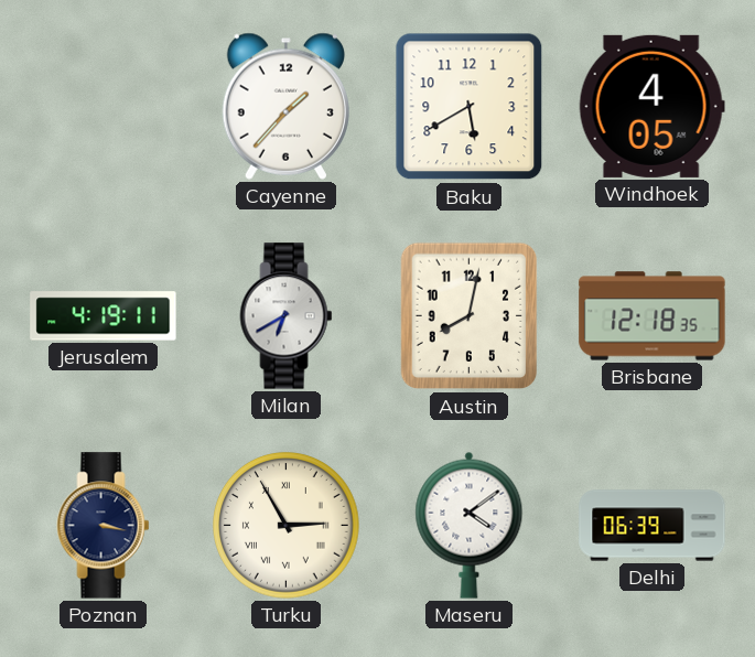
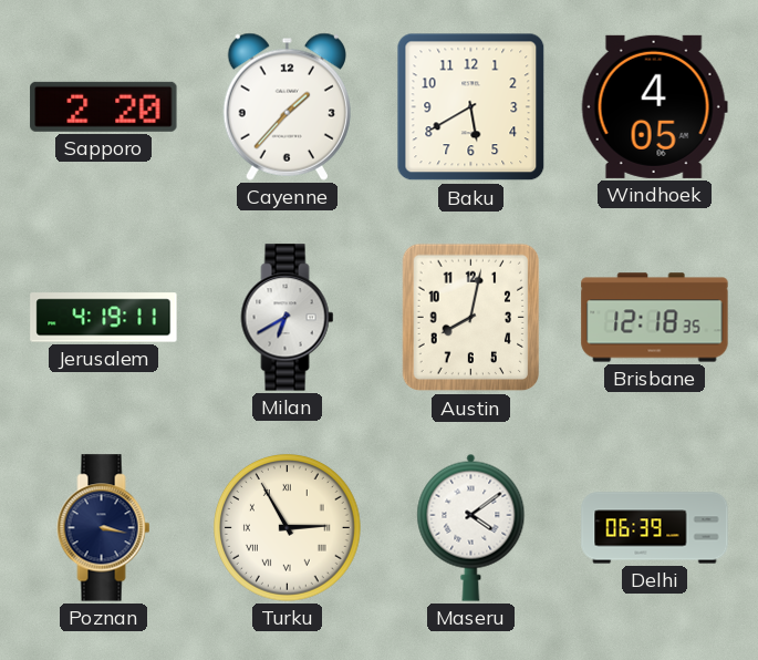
Sapporo: none -> 2:20
